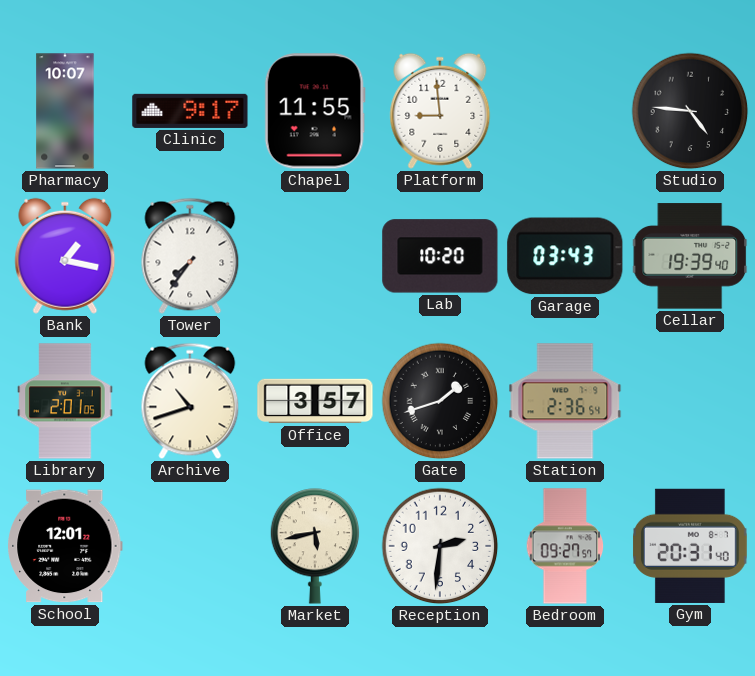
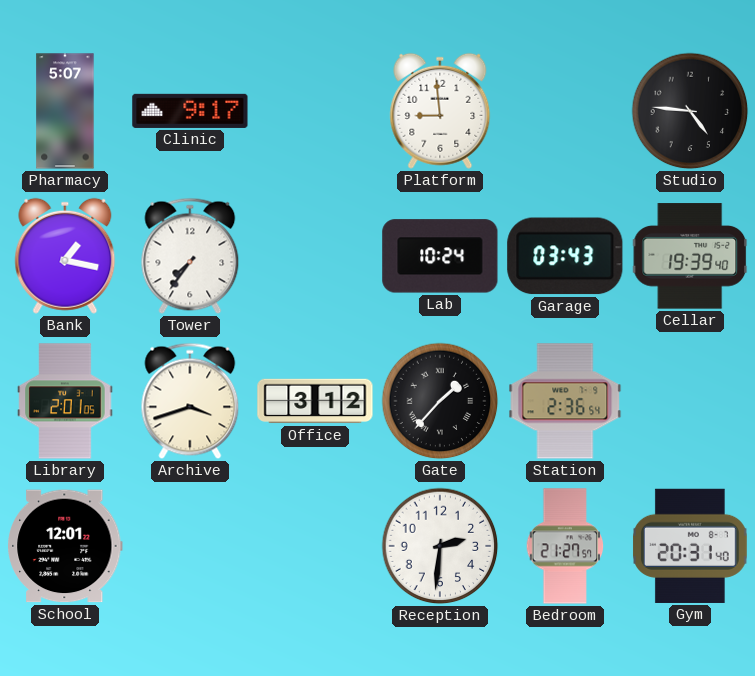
Pharmacy: 10:07 -> 5:07
Chapel: 11:55 -> none
Lab: 10:20 -> 10:24
Archive: 10:42 -> 3:42
Office: 3:57 -> 3:12
Gate: 1:42 -> 1:37
Market: 5:43 -> none
Bedroom: 09:27 -> 21:27
